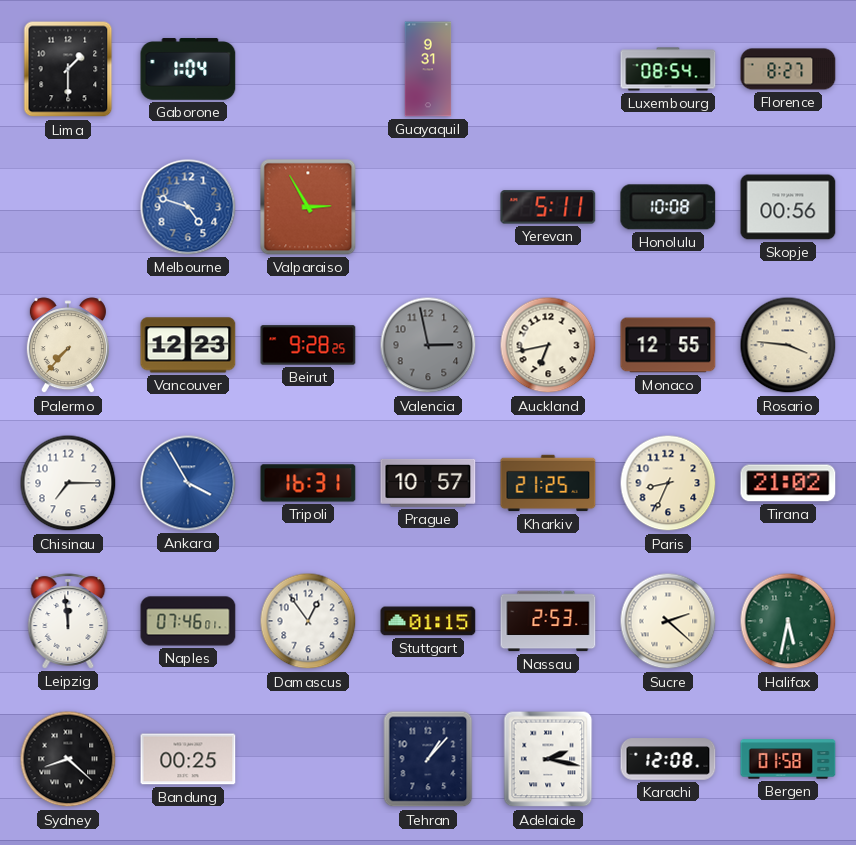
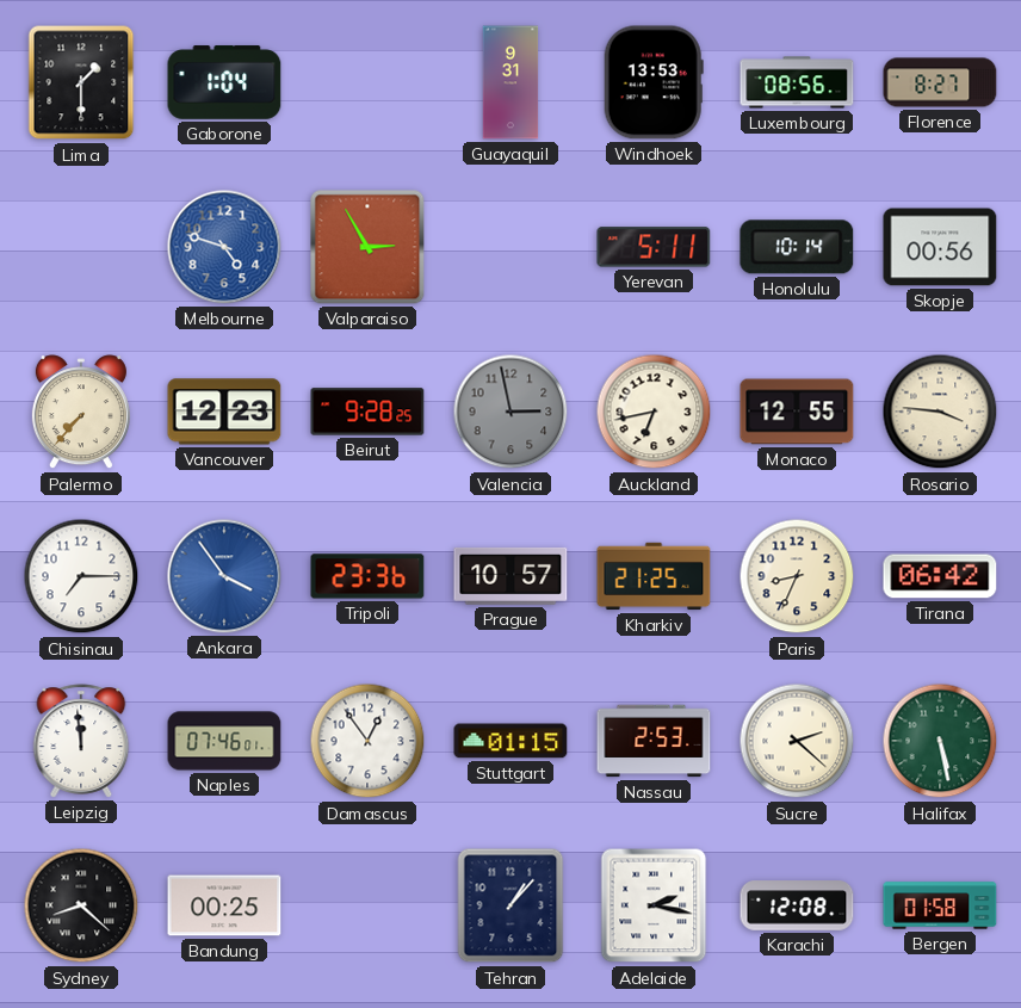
Windhoek: none -> 13:53
Luxembourg: 08:54 -> 08:56
Honolulu: 10:08 -> 10:14
Ankara: 3:55 -> 3:54
Tripoli: 16:31 -> 23:36
Tirana: 21:02 -> 06:42
Halifax: 5:32 -> 5:28
